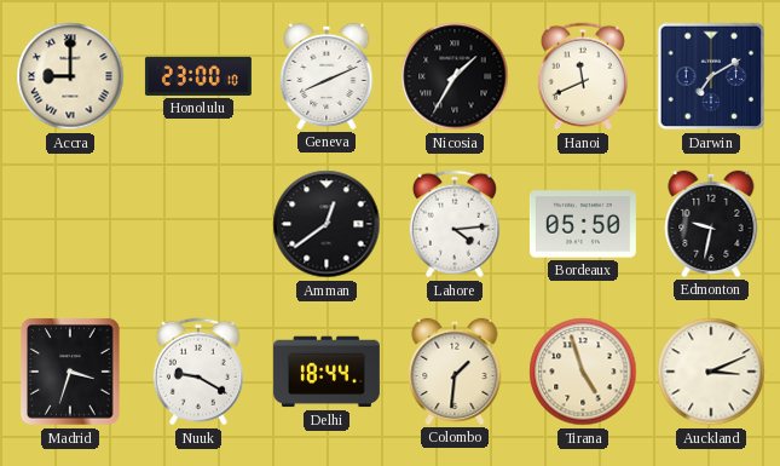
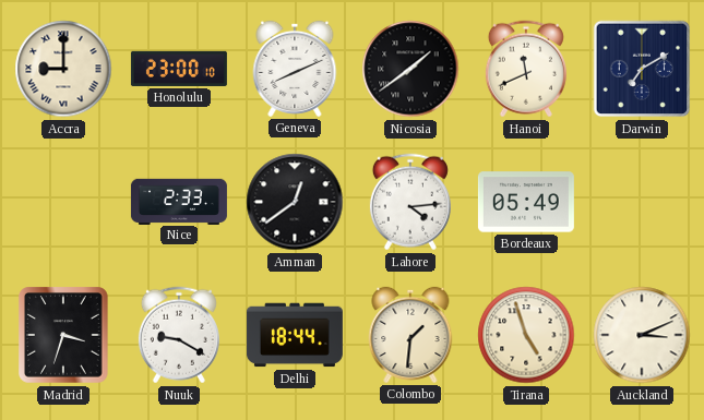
Nicosia: 1:35 -> 1:39
Nice: none -> 2:33
Bordeaux: 05:50 -> 05:49
Edmonton: 9:32 -> none
